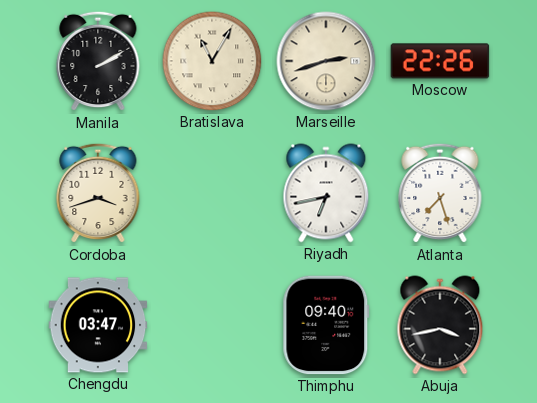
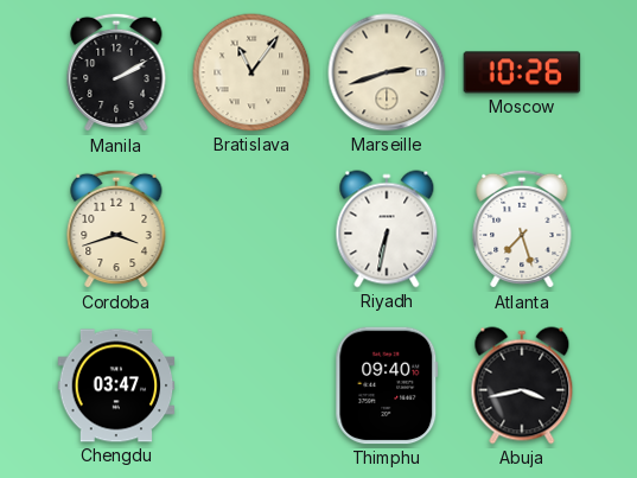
Bratislava: 11:05 -> 11:06
Moscow: 22:26 -> 10:26
Riyadh: 6:43 -> 6:32
